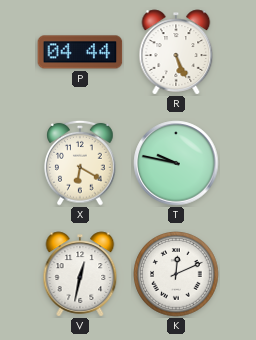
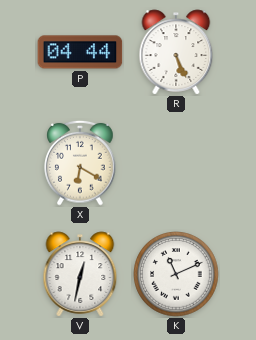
T: 9:47 -> none
K: 12:11 -> 11:11
